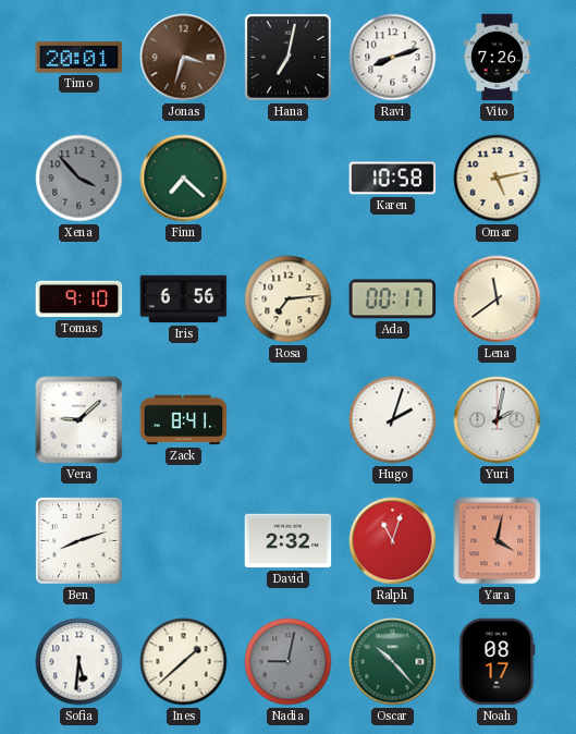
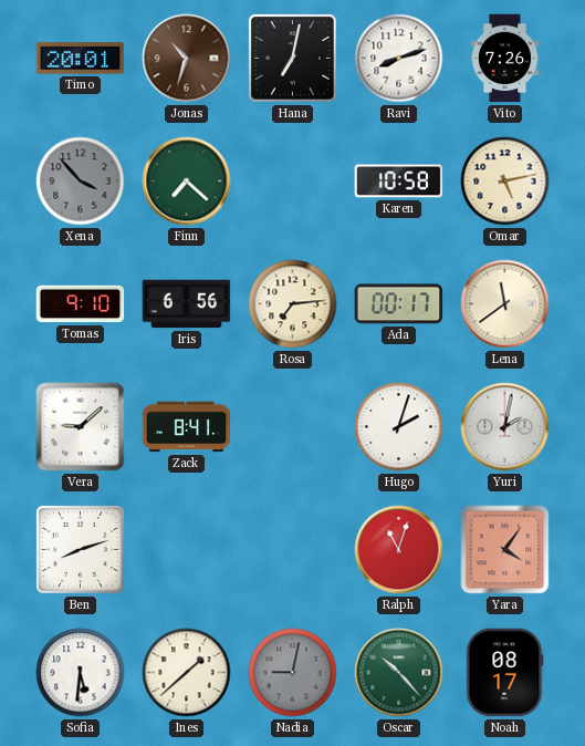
Jonas: 3:33 -> 10:33
David: 2:32 -> none
Yara: 4:02 -> 4:06
